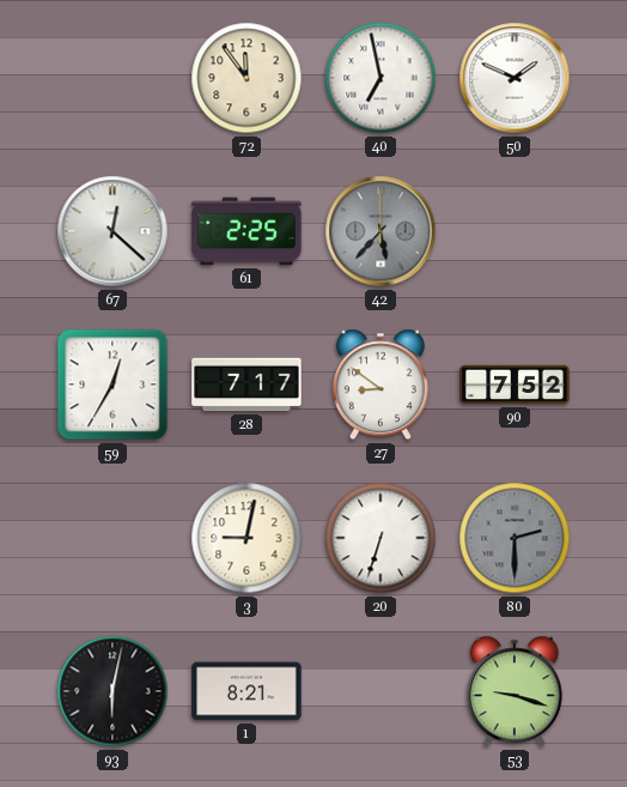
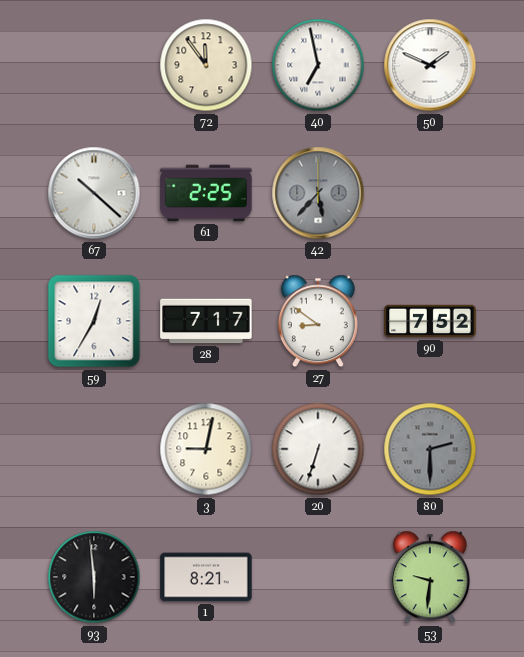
67: 12:22 -> 10:22
93: 6:02 -> 5:59
53: 9:18 -> 9:31
